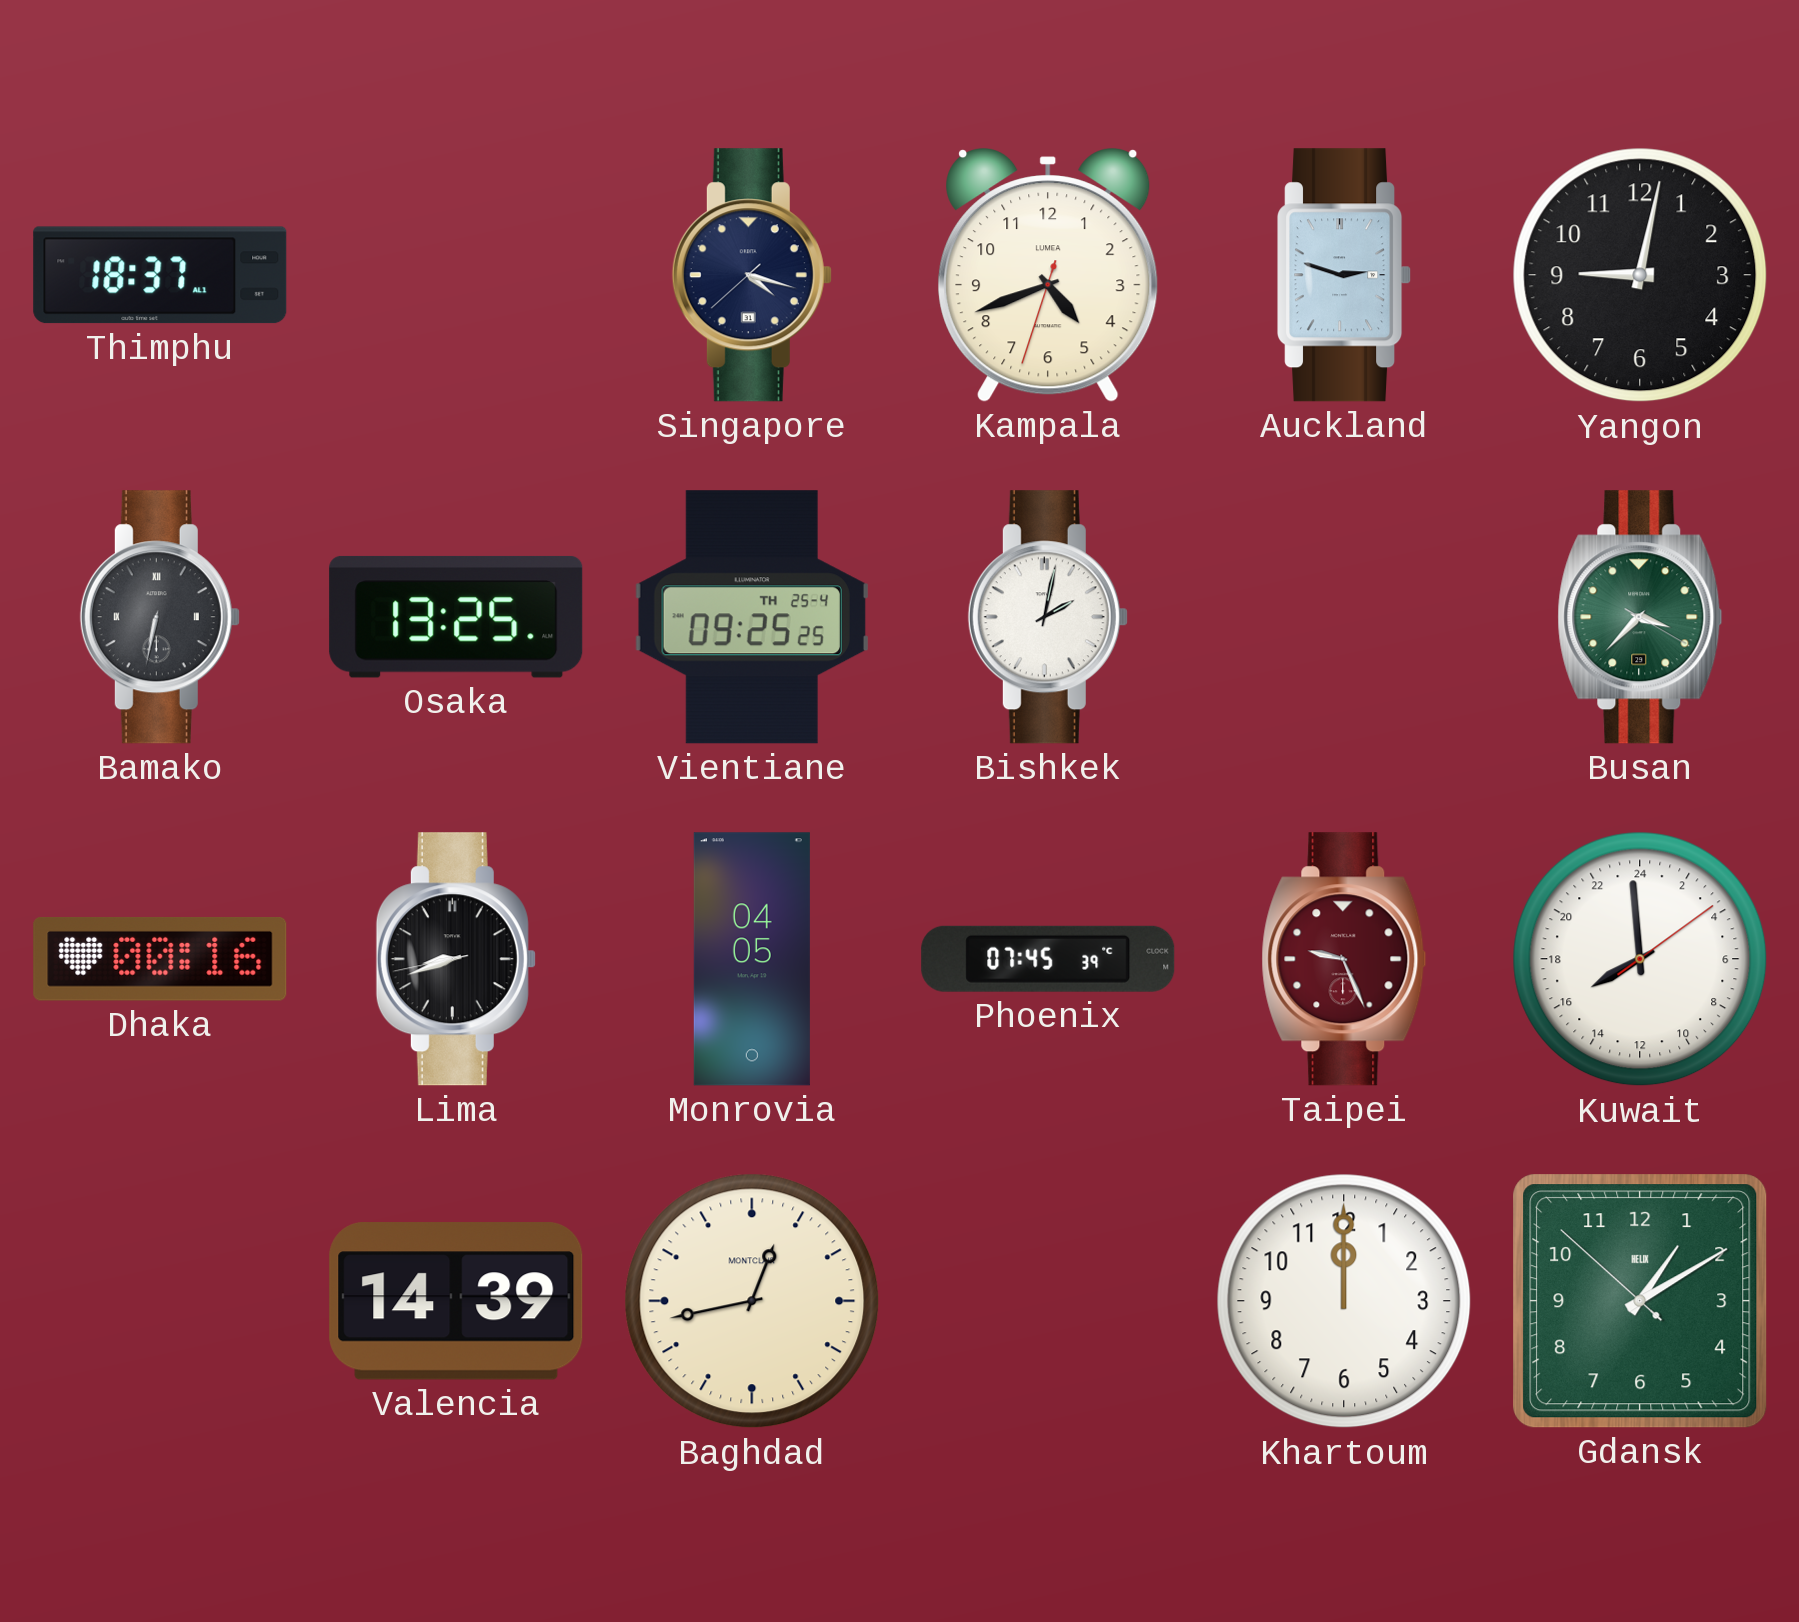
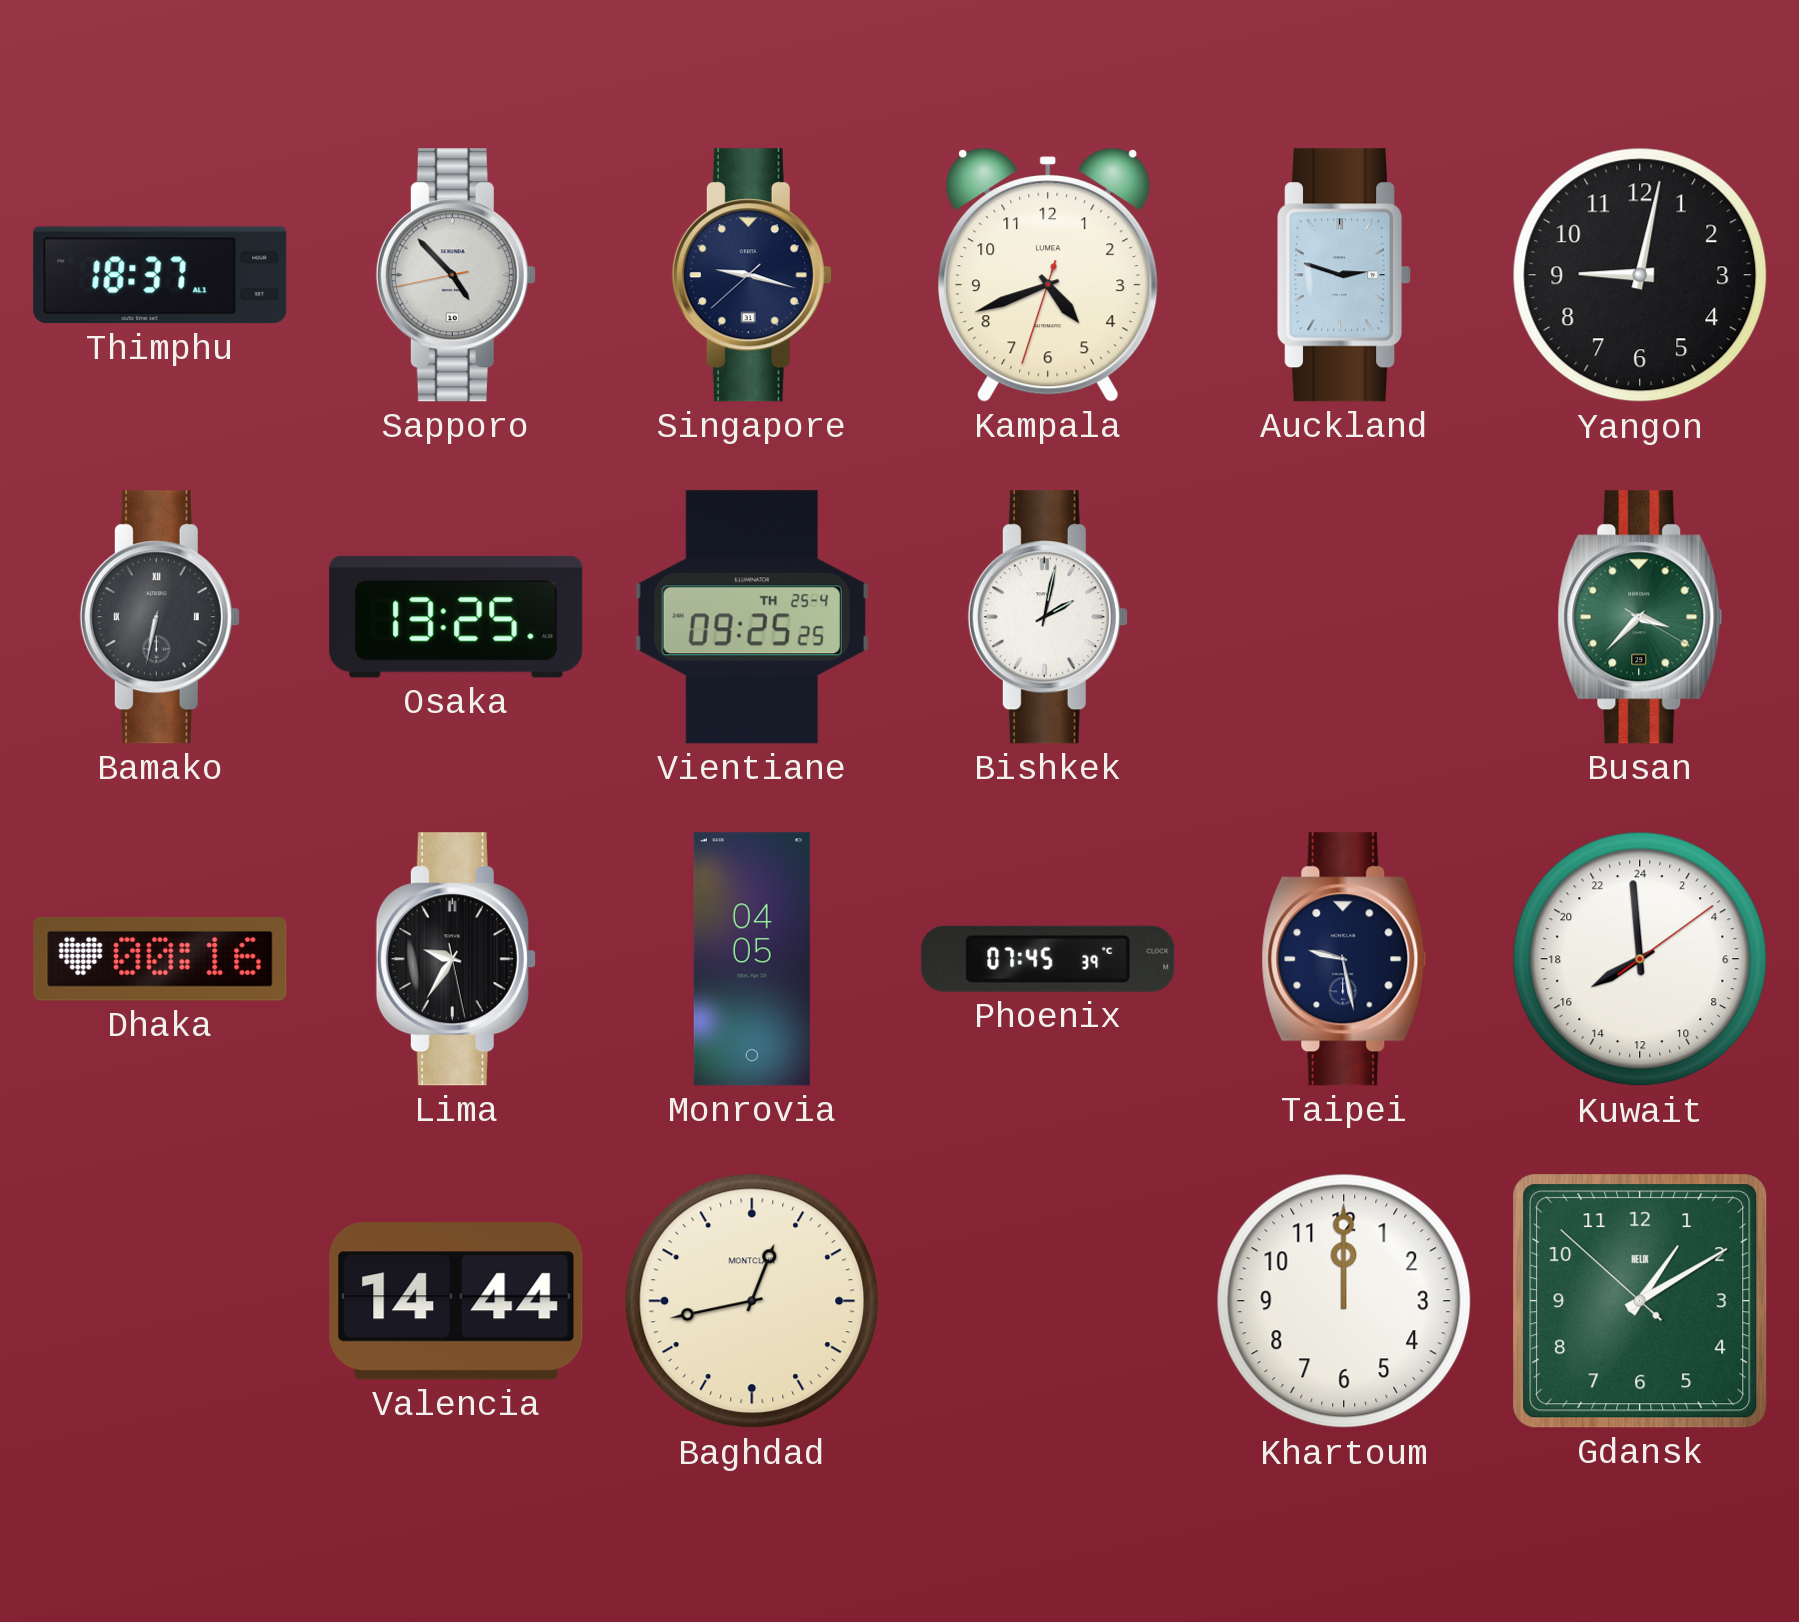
Sapporo: none -> 4:52
Singapore: 4:17 -> 9:17
Lima: 8:41 -> 9:35
Taipei: 9:26 -> 9:28
Taipei dial: burgundy -> navy
Valencia: 14:39 -> 14:44
